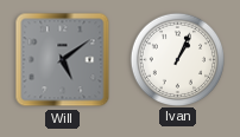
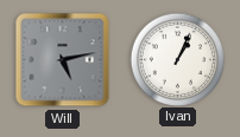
Will: 5:09 -> 5:13
